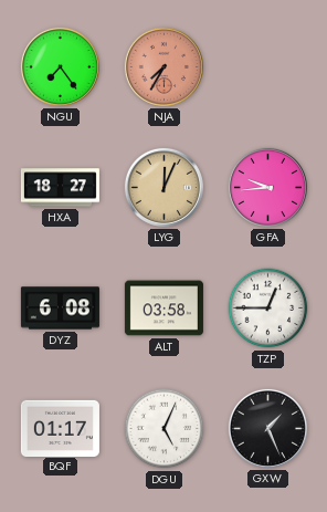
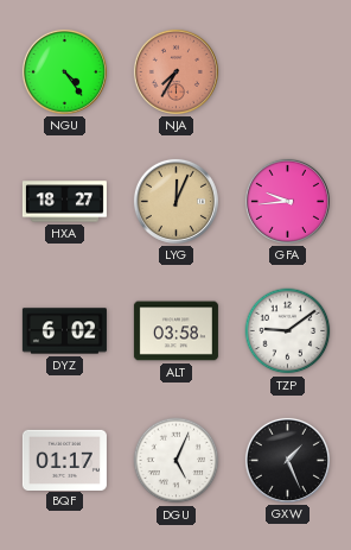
NGU: 7:24 -> 4:24
DYZ: 6:08 -> 6:02
TZP: 12:45 -> 9:09
